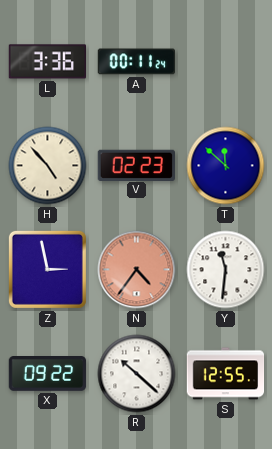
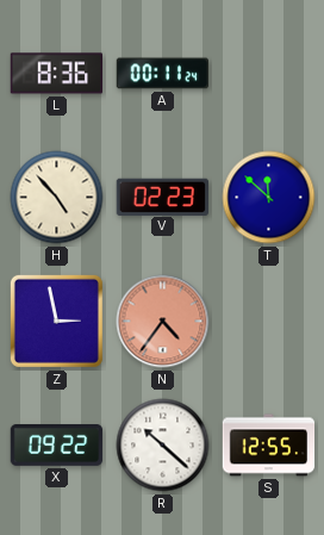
L: 3:36 -> 8:36
Y: 11:31 -> none
